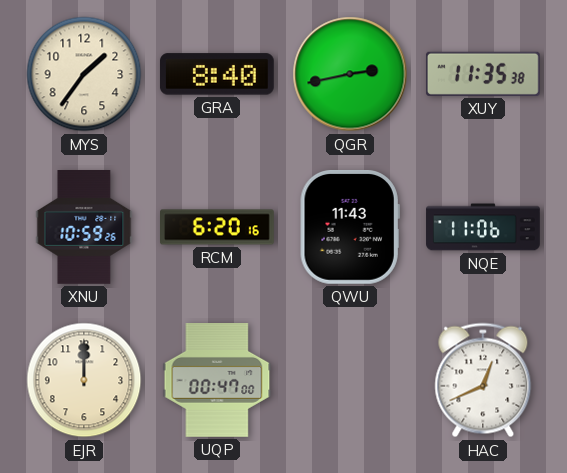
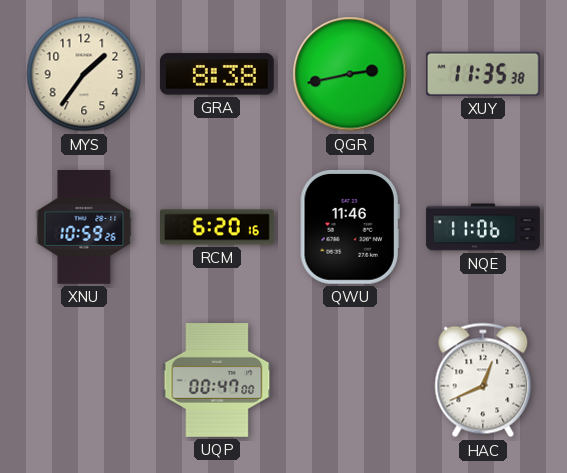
GRA: 8:40 -> 8:38
QWU: 11:43 -> 11:46
EJR: 12:00 -> none
